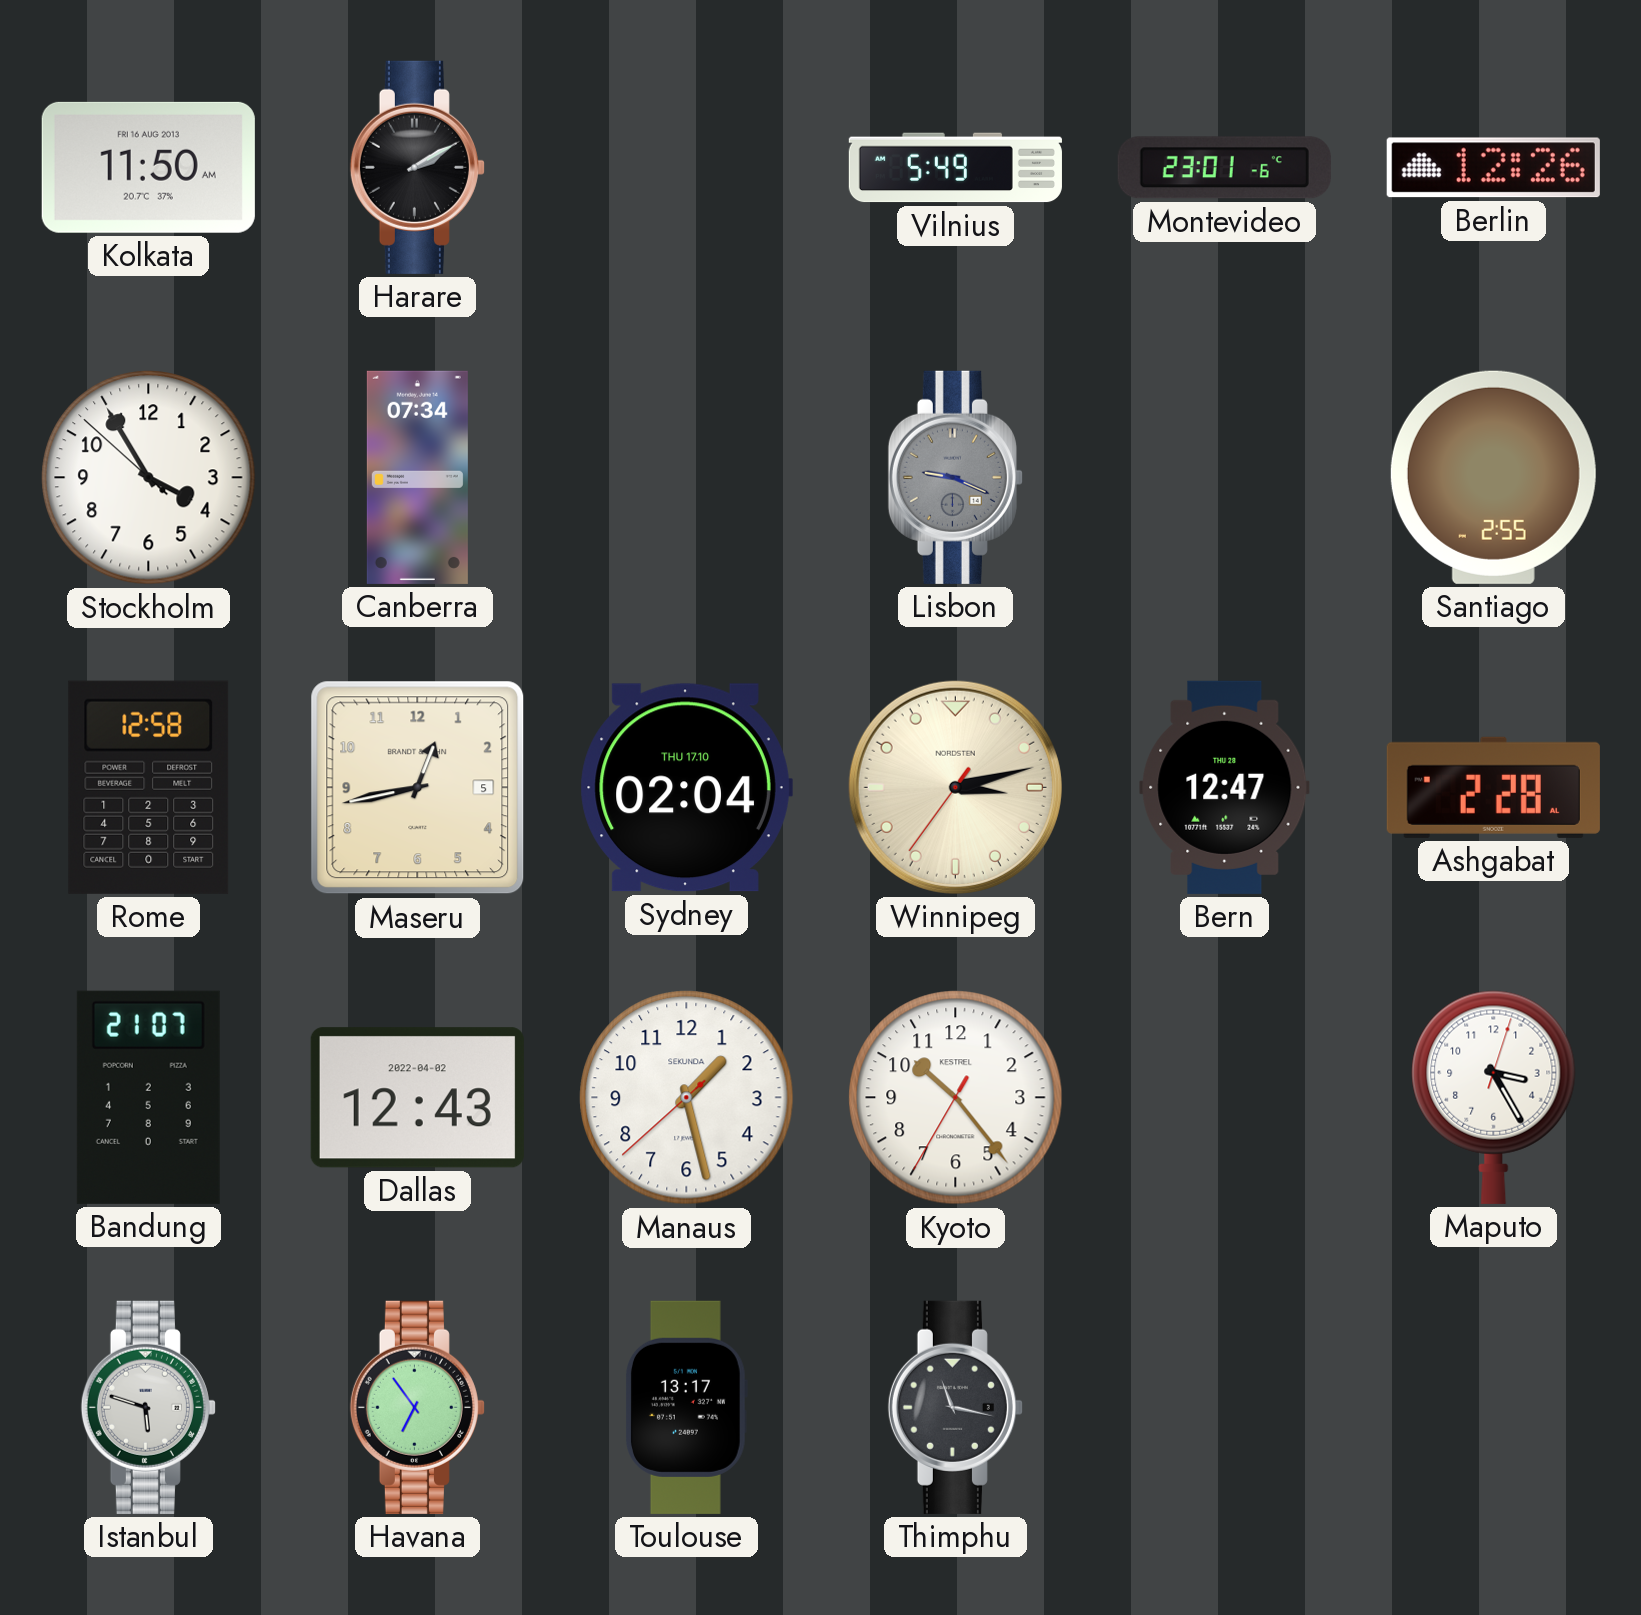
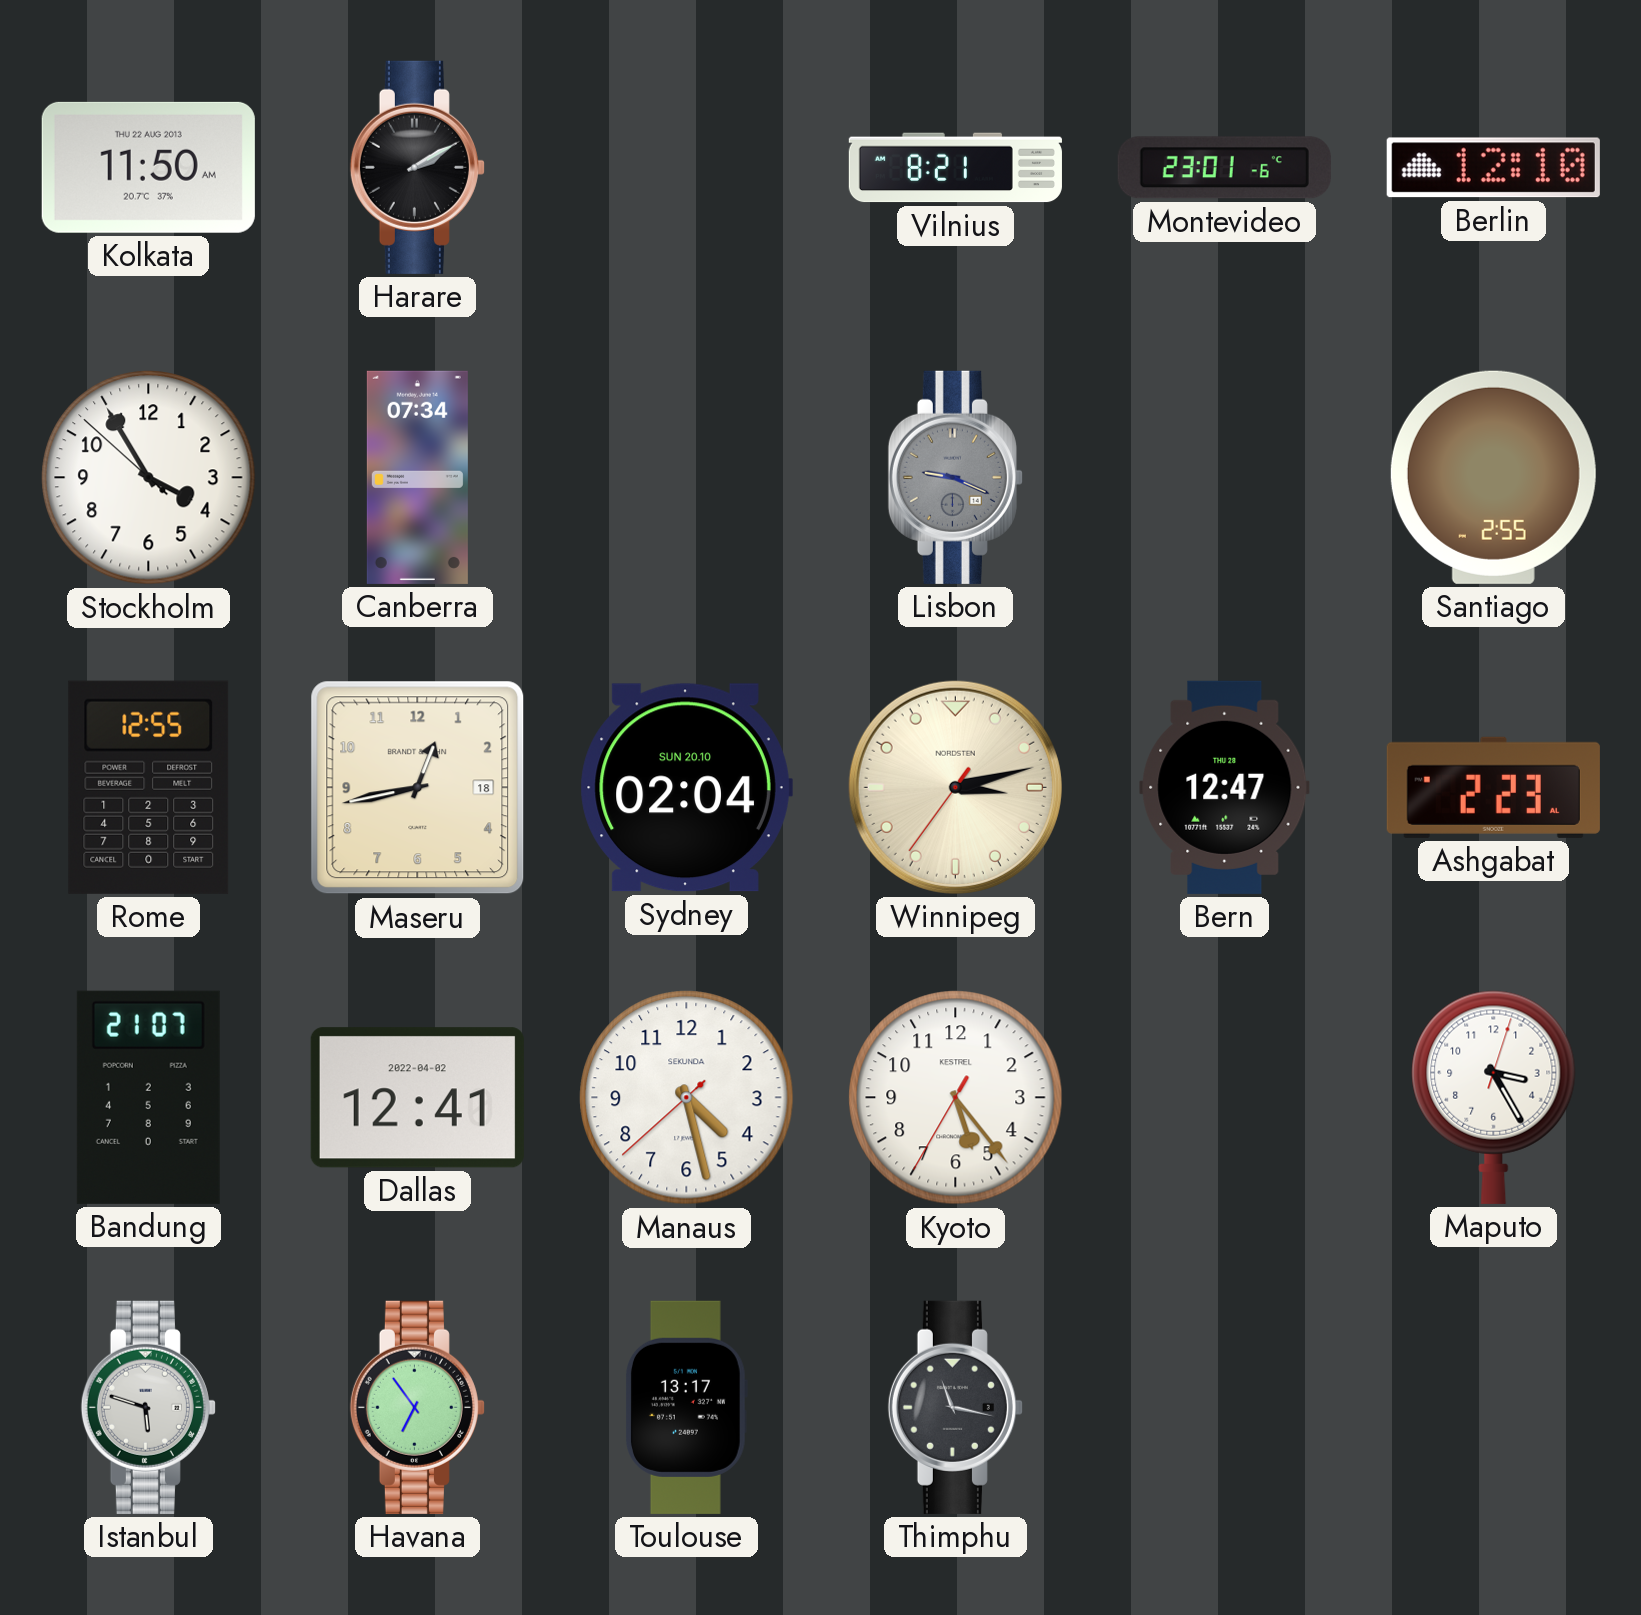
Kolkata date: FRI 16 AUG 2013 -> THU 22 AUG 2013
Vilnius: 5:49 -> 8:21
Berlin: 12:26 -> 12:10
Rome: 12:58 -> 12:55
Maseru date: 5 -> 18
Sydney date: THU 17.10 -> SUN 20.10
Ashgabat: 2:28 -> 2:23
Dallas: 12:43 -> 12:41
Manaus: 1:27 -> 4:27
Kyoto: 10:23 -> 5:23
